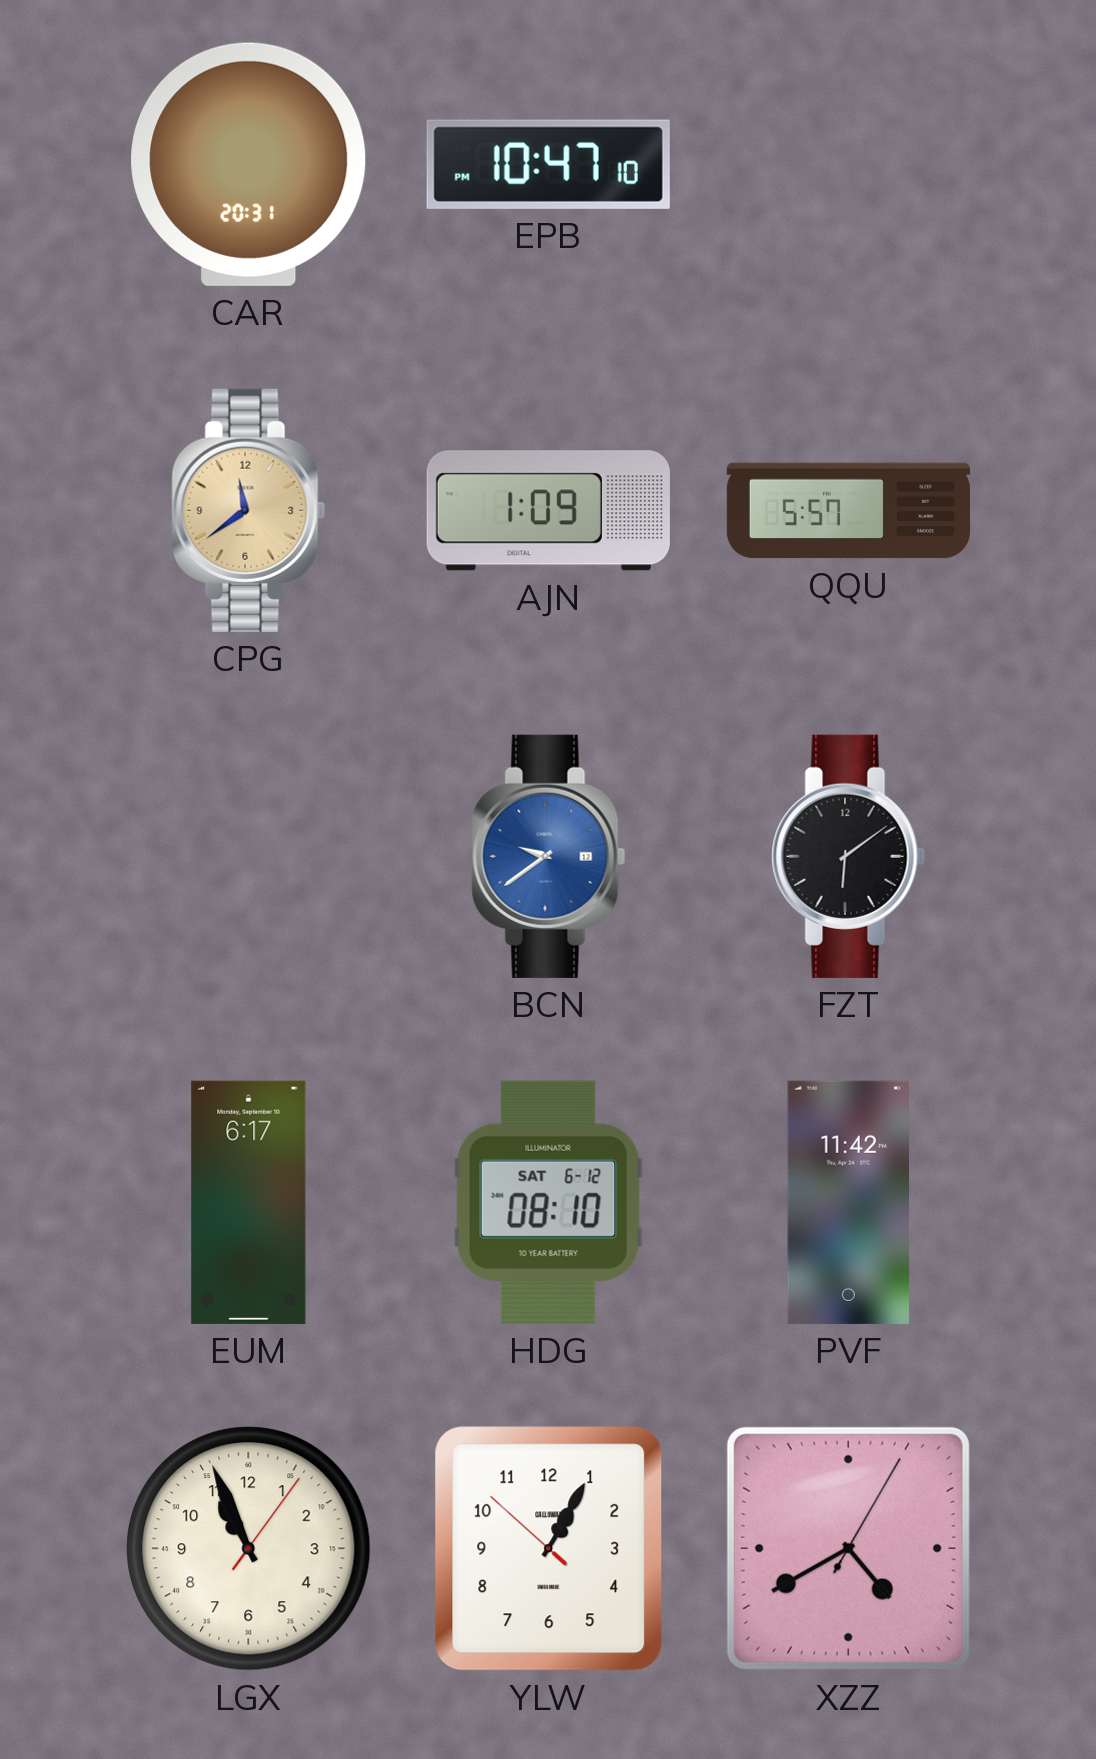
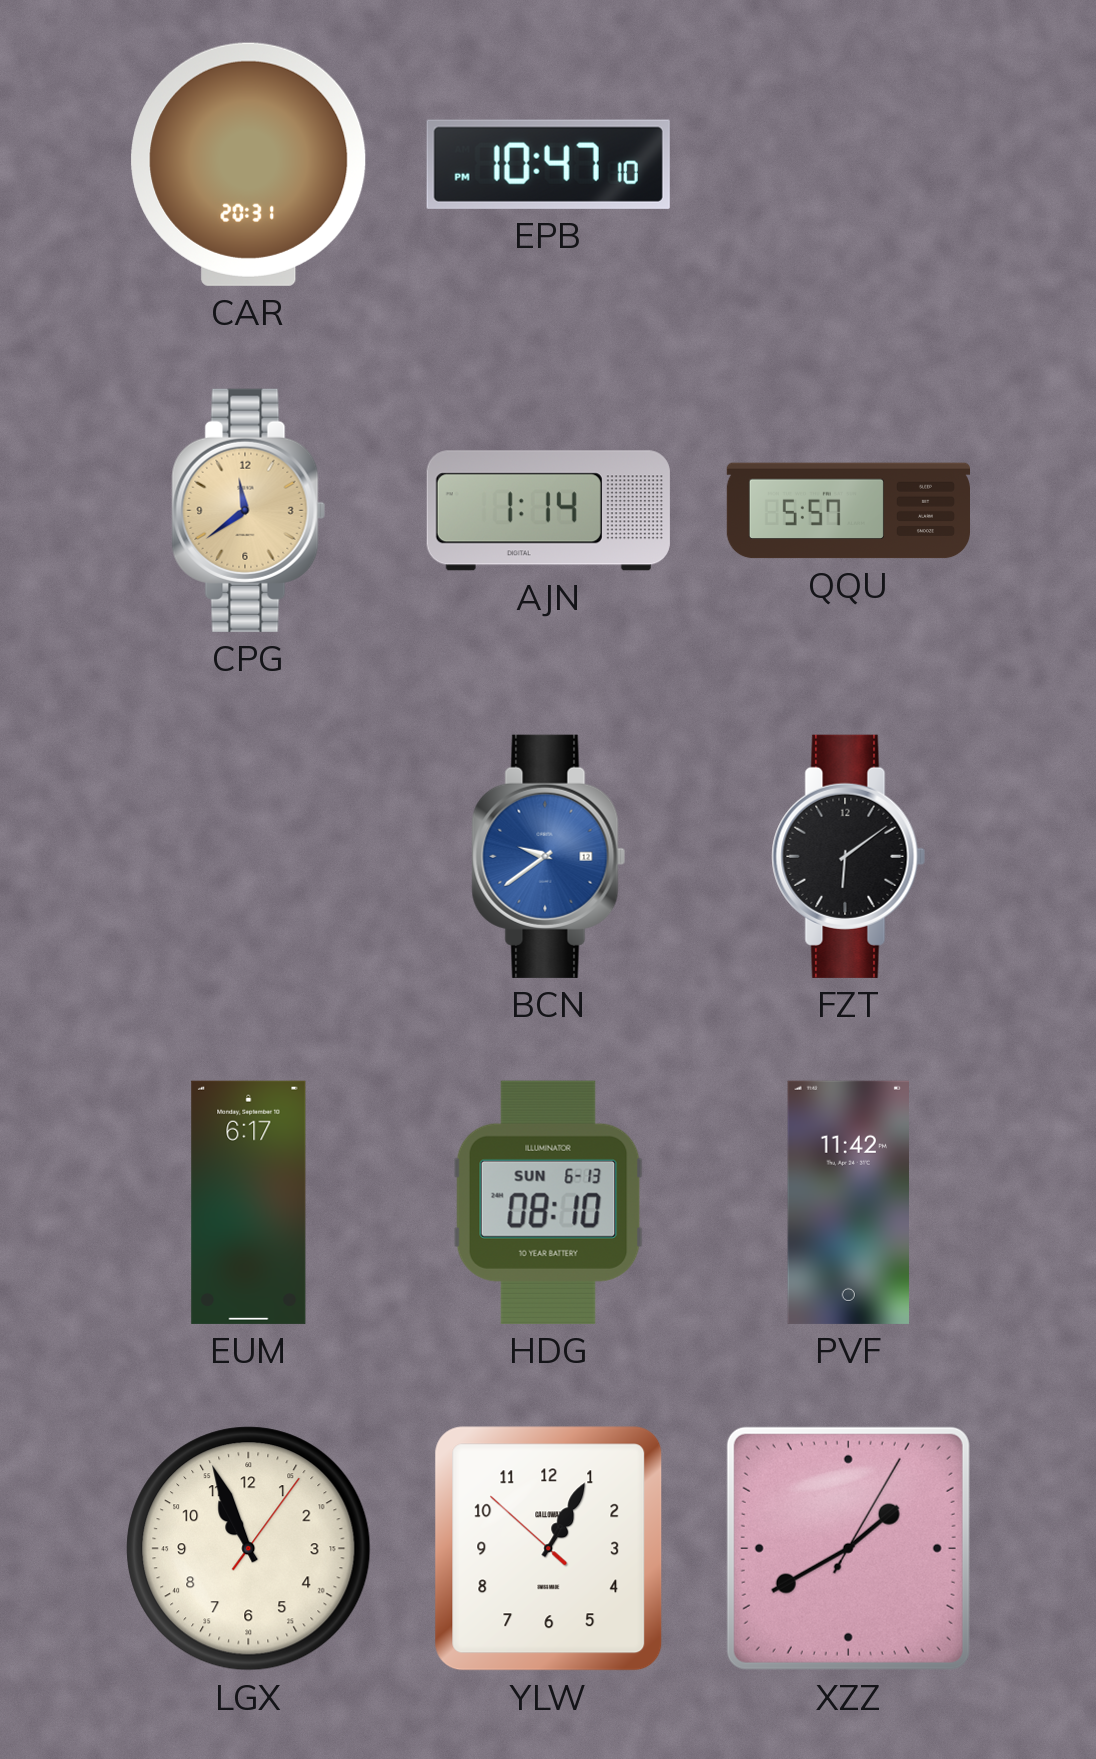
AJN: 1:09 -> 1:14
HDG date: SAT 6-12 -> SUN 6-13
XZZ: 4:40 -> 1:40
